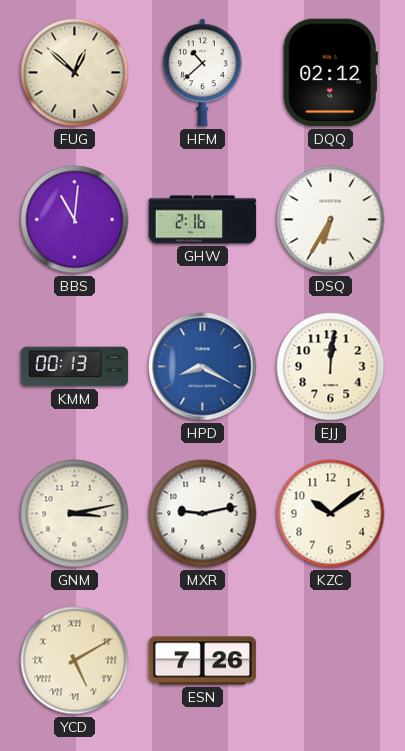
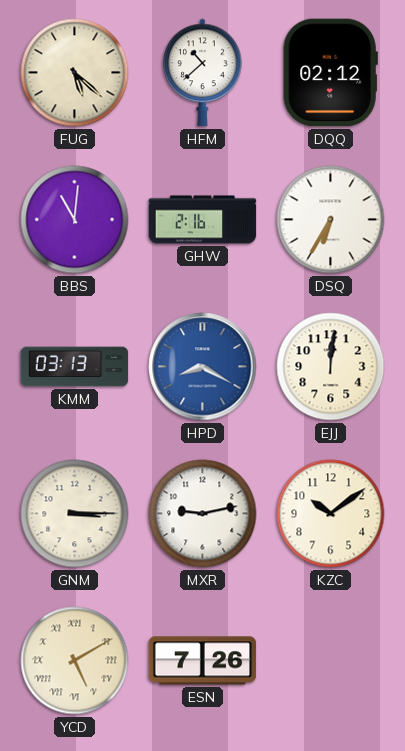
FUG: 12:52 -> 5:22
KMM: 00:13 -> 03:13
GNM: 3:13 -> 3:15
